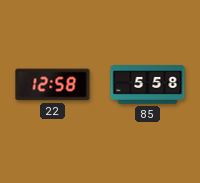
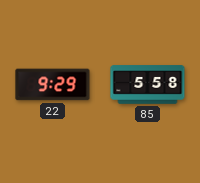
22: 12:58 -> 9:29
